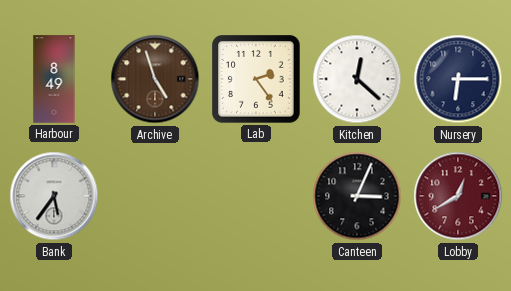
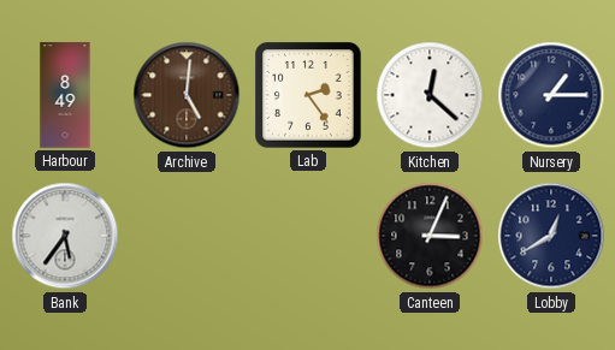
Archive: 4:57 -> 5:01
Nursery: 6:15 -> 1:15
Lobby dial: burgundy -> navy
